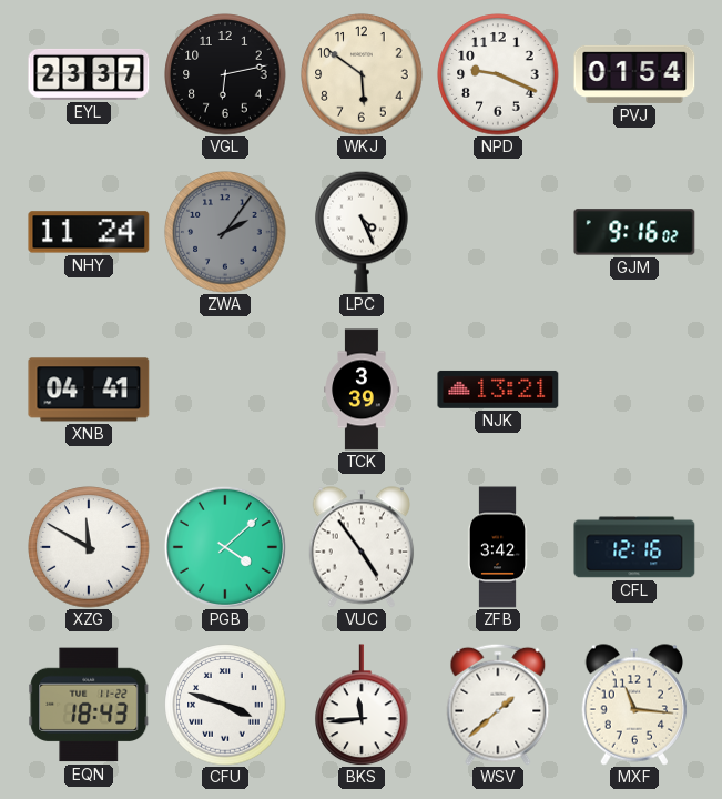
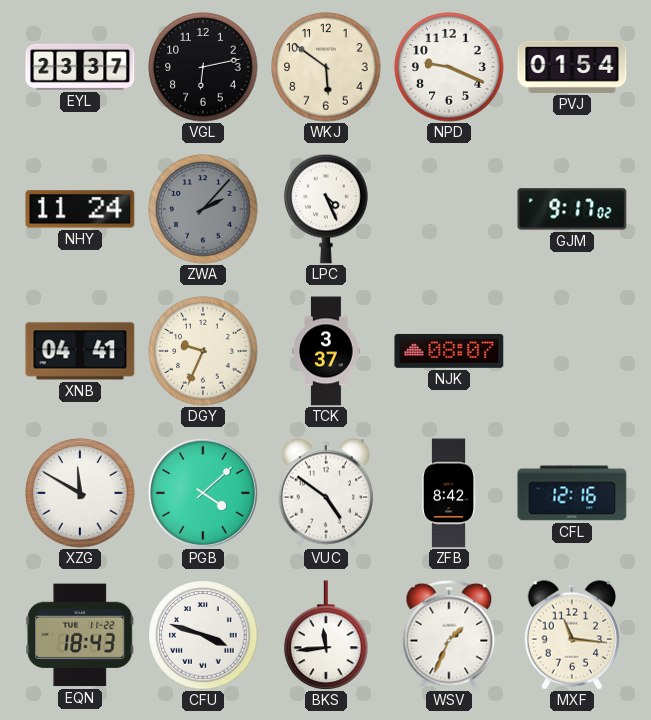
ZWA: 2:06 -> 2:07
GJM: 9:16 -> 9:17
DGY: none -> 9:34
TCK: 3:39 -> 3:37
NJK: 13:21 -> 08:07
VUC: 4:54 -> 4:51
ZFB: 3:42 -> 8:42
WSV: 1:38 -> 1:34
